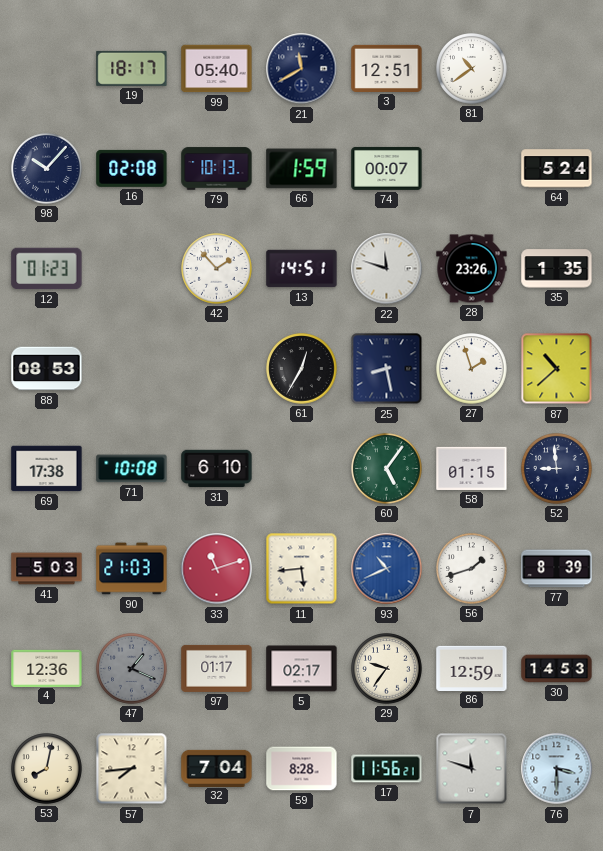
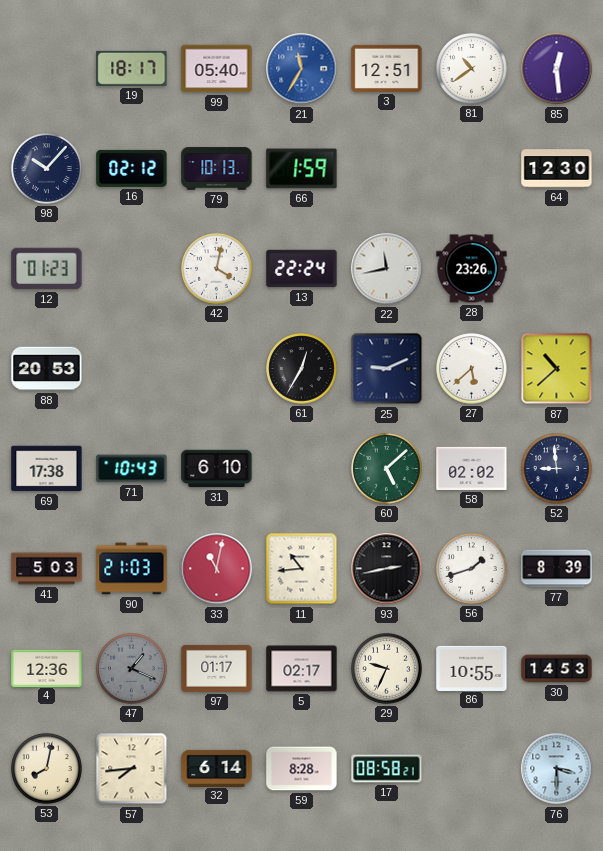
21: 11:40 -> 11:35
21 dial: navy -> blue
85: none -> 12:29
16: 02:08 -> 02:12
74: 00:07 -> none
64: 5:24 -> 12:30
42: 1:53 -> 4:02
13: 14:51 -> 22:24
22: 11:48 -> 11:43
35: 1:35 -> none
88: 08:53 -> 20:53
25: 8:28 -> 9:11
27: 1:57 -> 5:38
71: 10:08 -> 10:43
60: 5:06 -> 5:08
58: 01:15 -> 02:02
33: 11:12 -> 11:02
11: 5:44 -> 10:44
93: 10:41 -> 2:43
93 dial: blue -> black
29: 9:36 -> 9:34
86: 12:59 -> 10:55
32: 7:04 -> 6:14
17: 11:56 -> 08:58
7: 11:48 -> none
